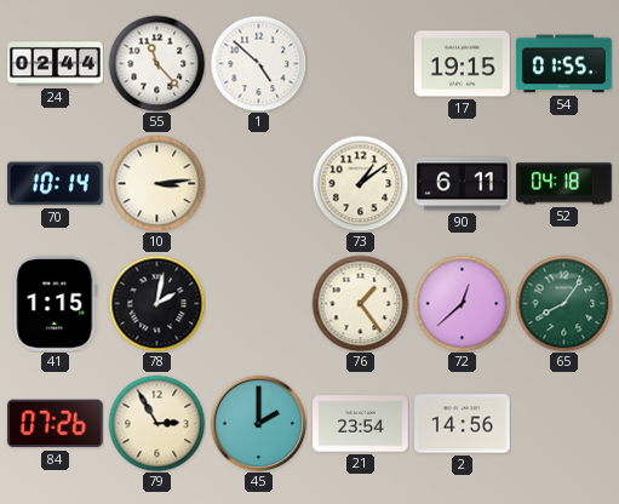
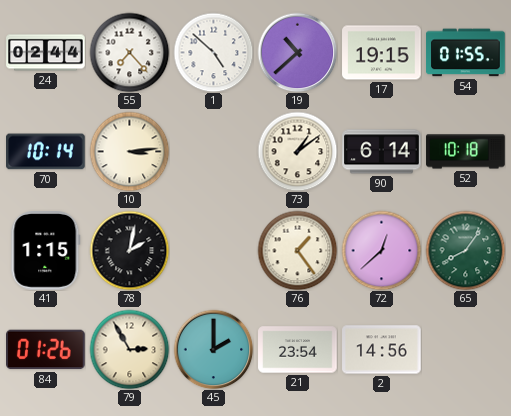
55: 11:23 -> 7:23
19: none -> 10:38
90: 6:11 -> 6:14
52: 04:18 -> 10:18
84: 07:26 -> 01:26
